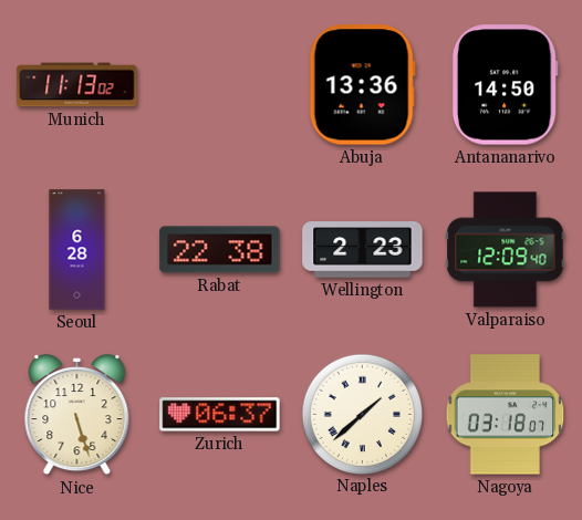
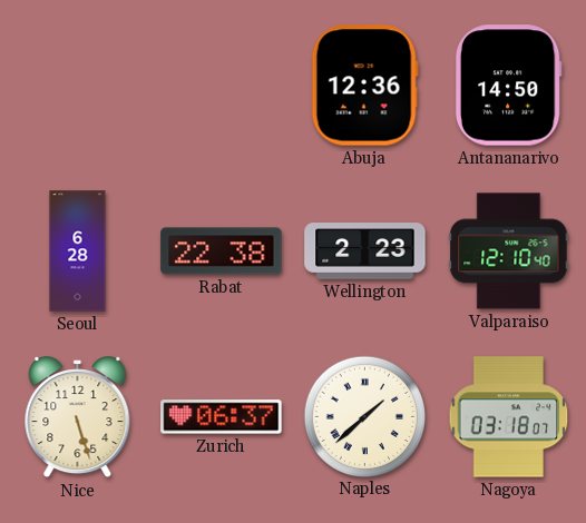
Munich: 11:13 -> none
Abuja: 13:36 -> 12:36
Valparaiso: 12:09 -> 12:10
